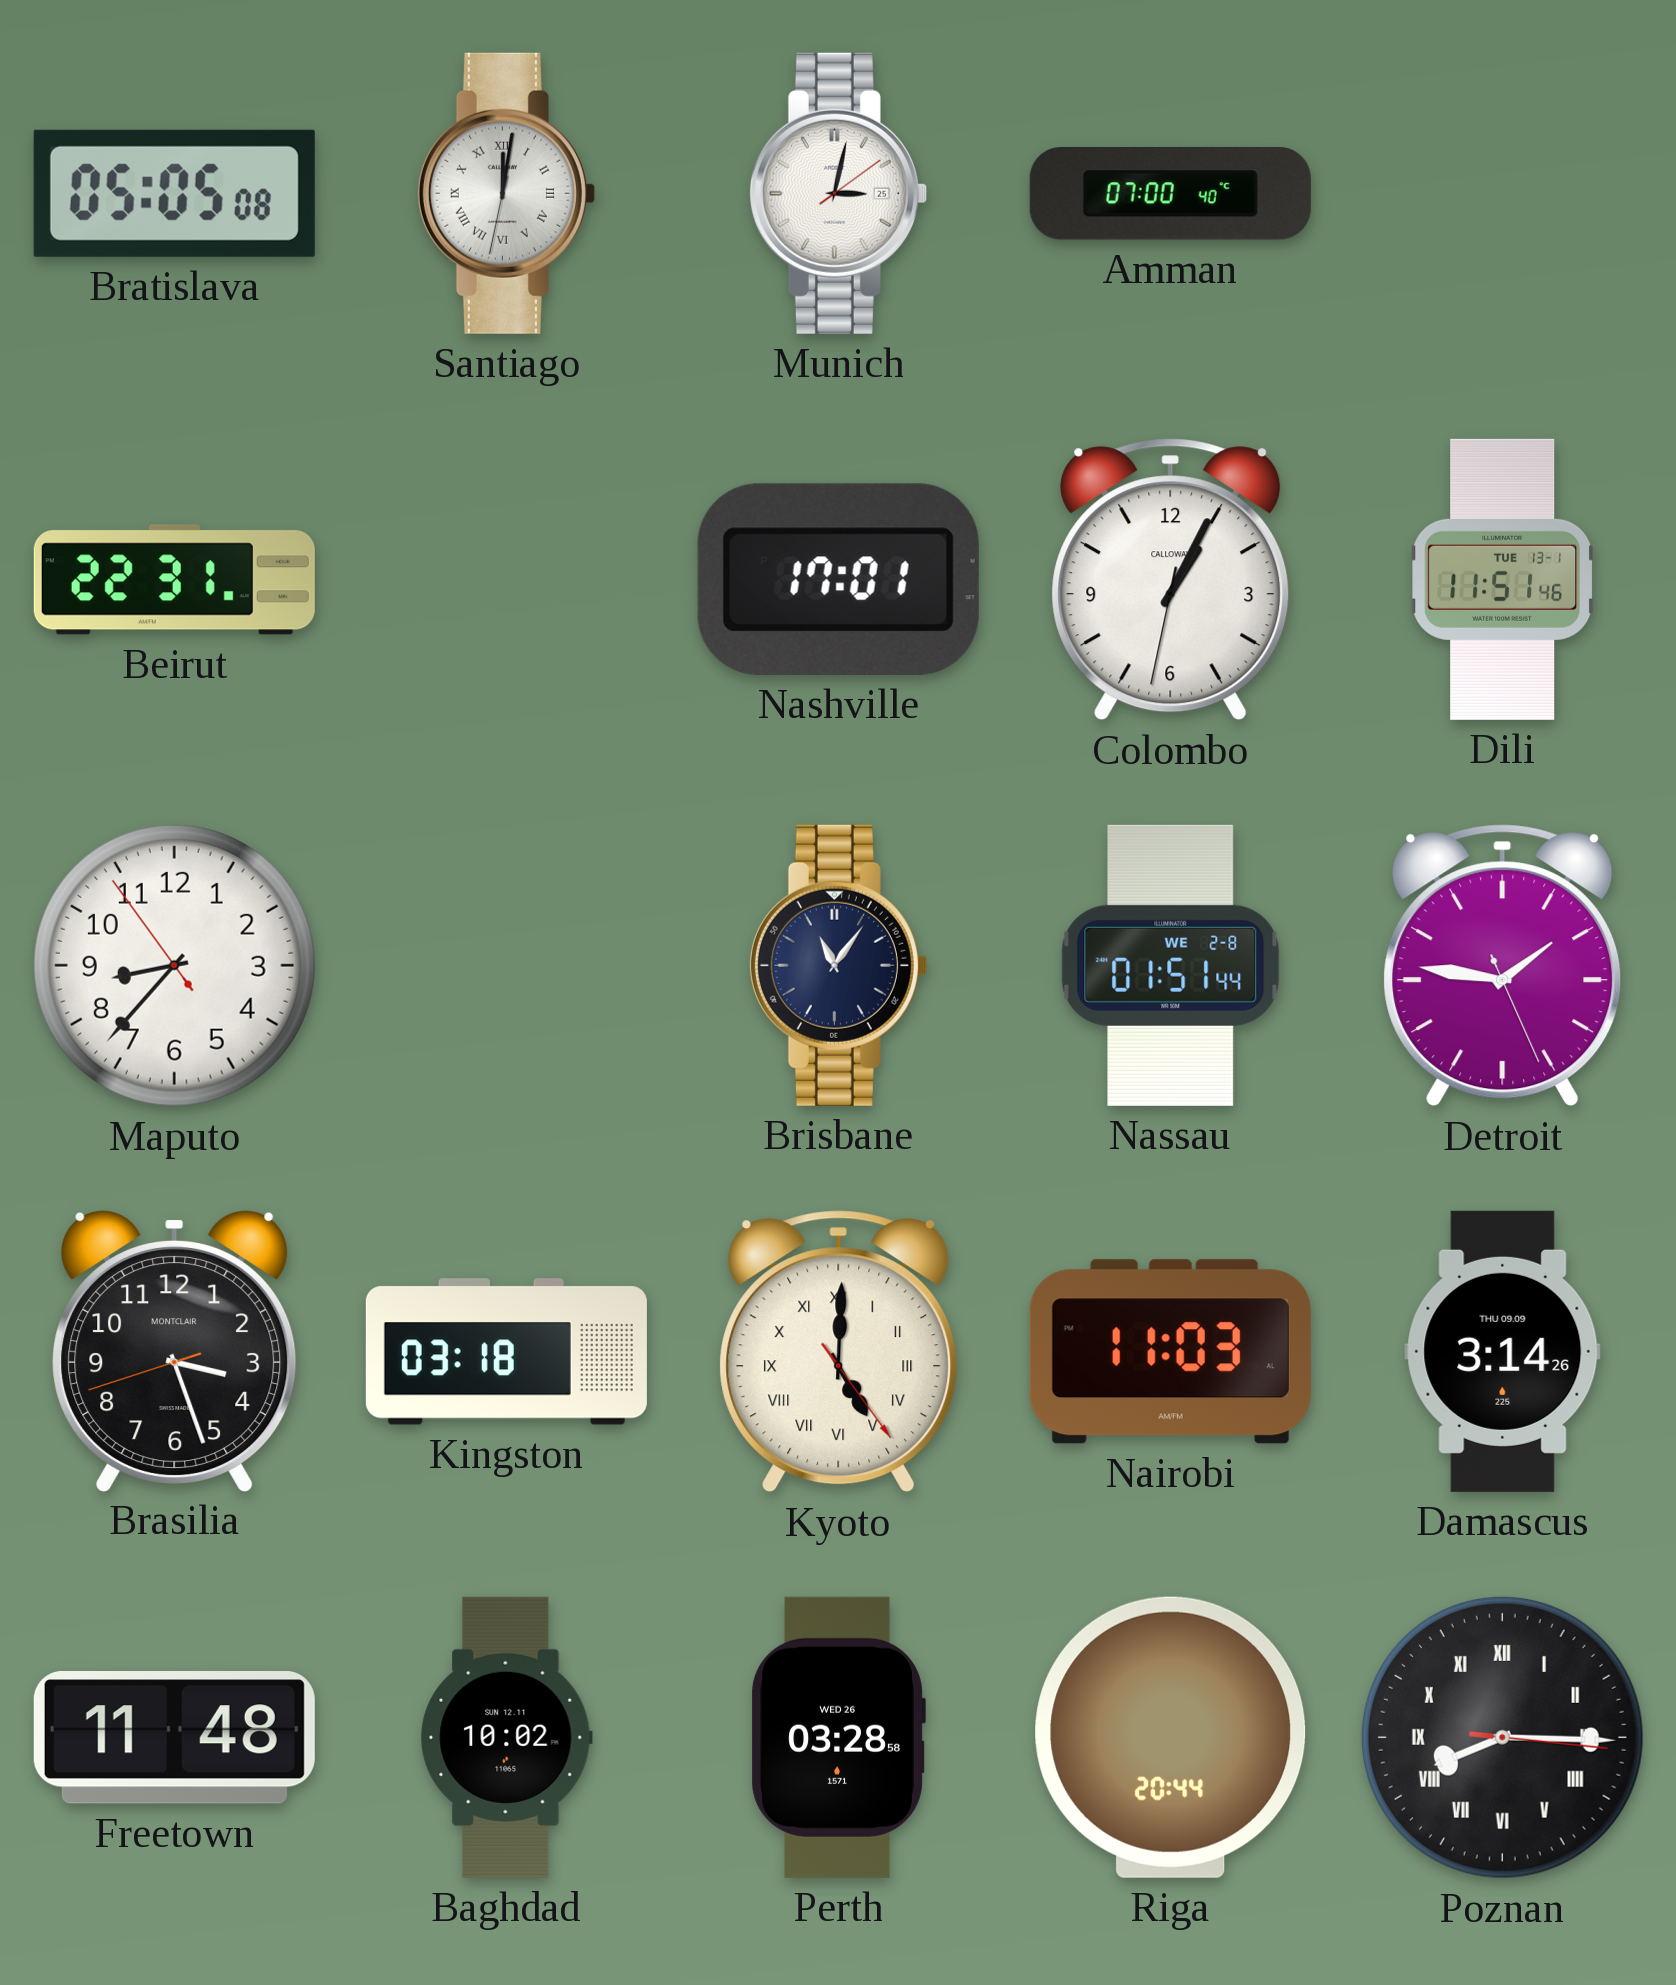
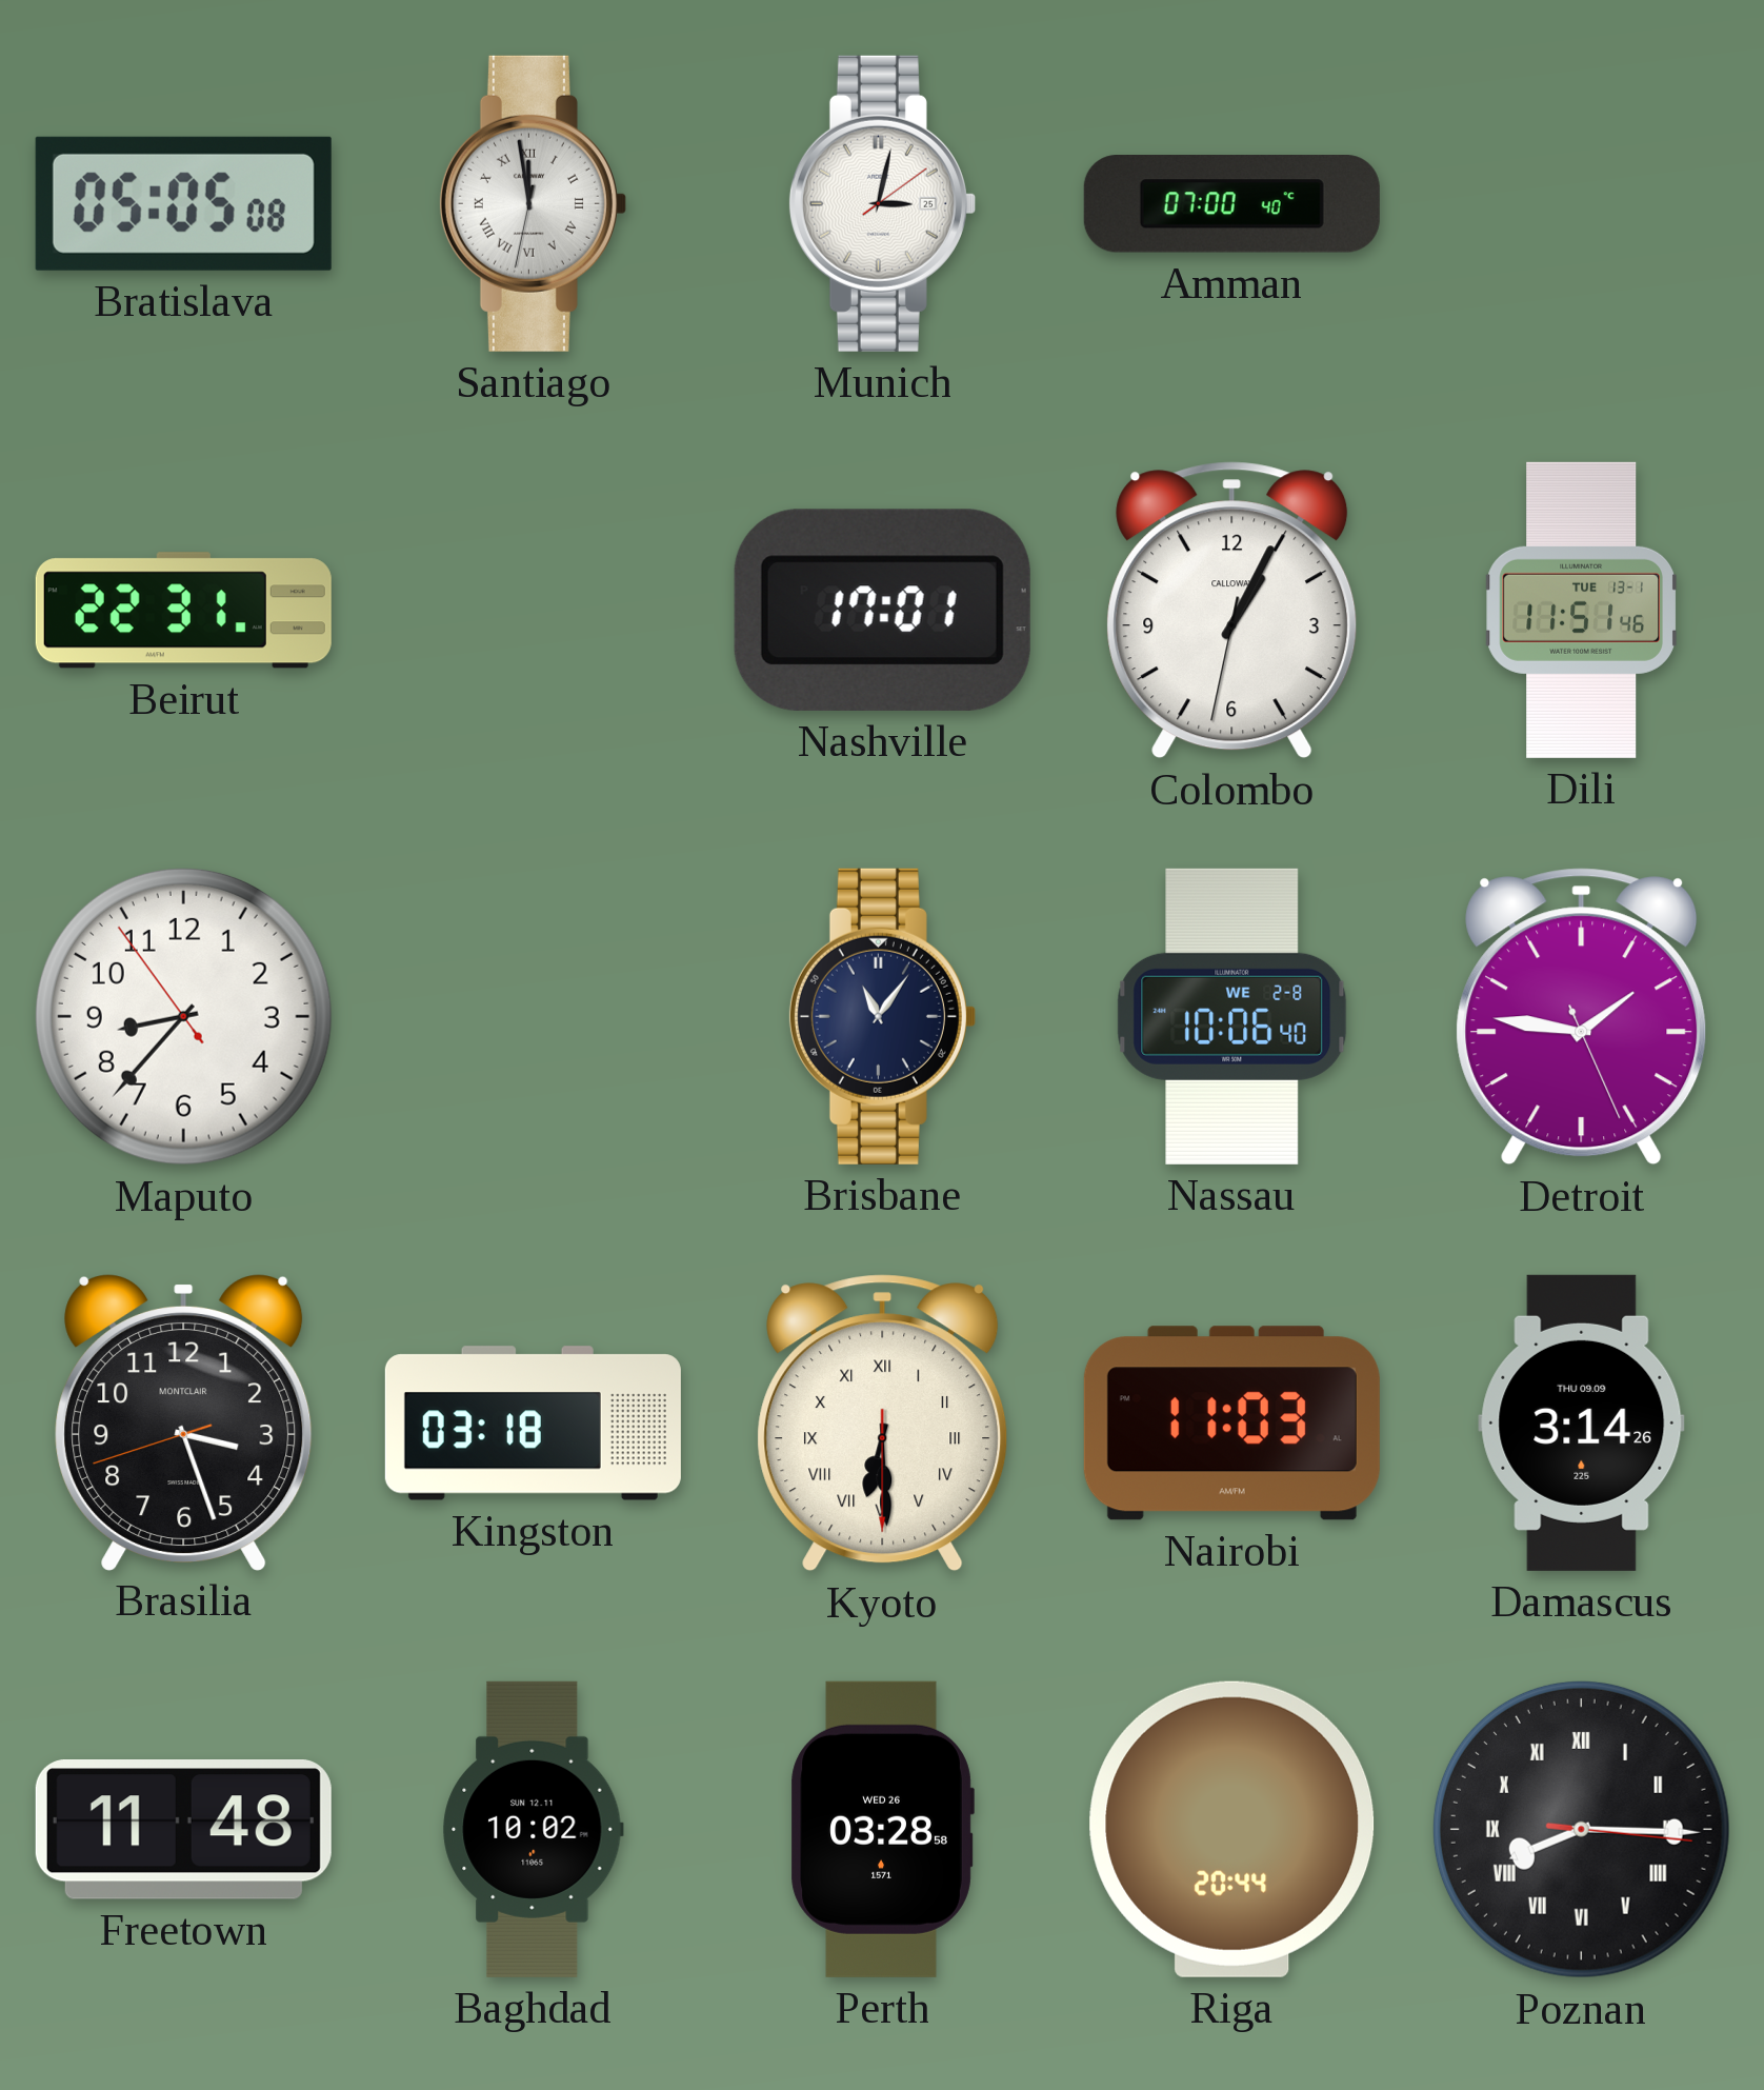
Santiago: 12:01 -> 11:58
Nassau: 01:51 -> 10:06
Kyoto: 5:00 -> 6:29
